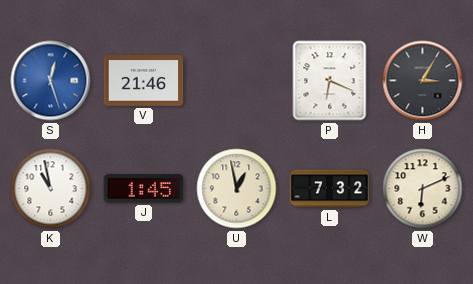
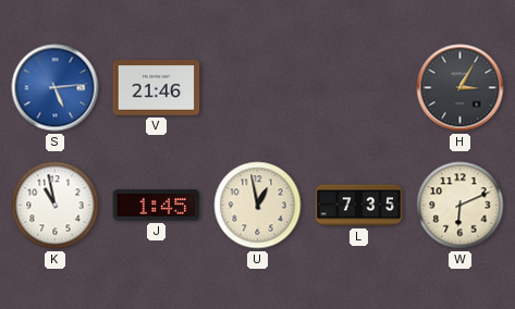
S: 12:27 -> 5:14
P: 6:19 -> none
L: 7:32 -> 7:35
